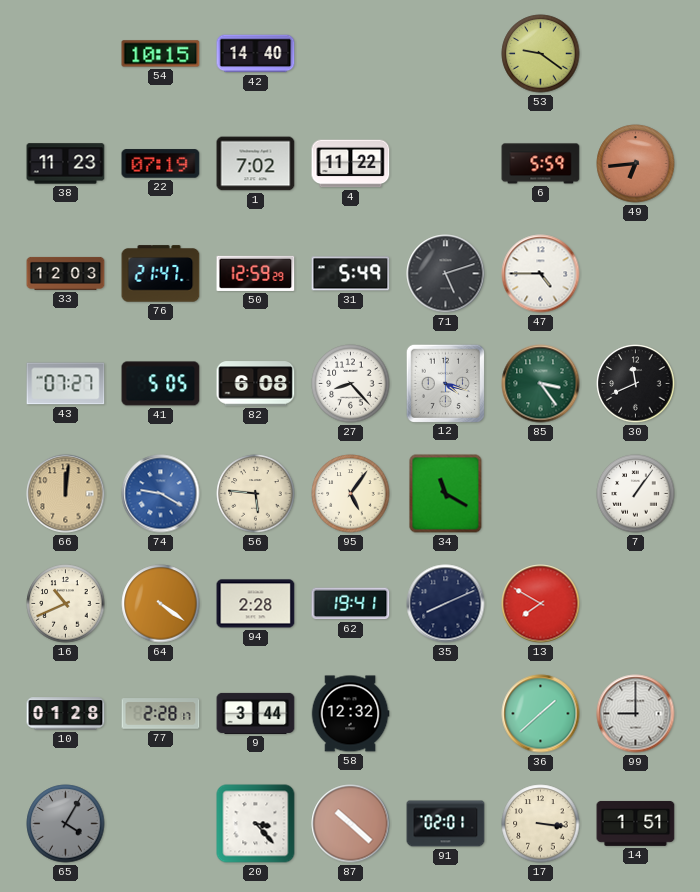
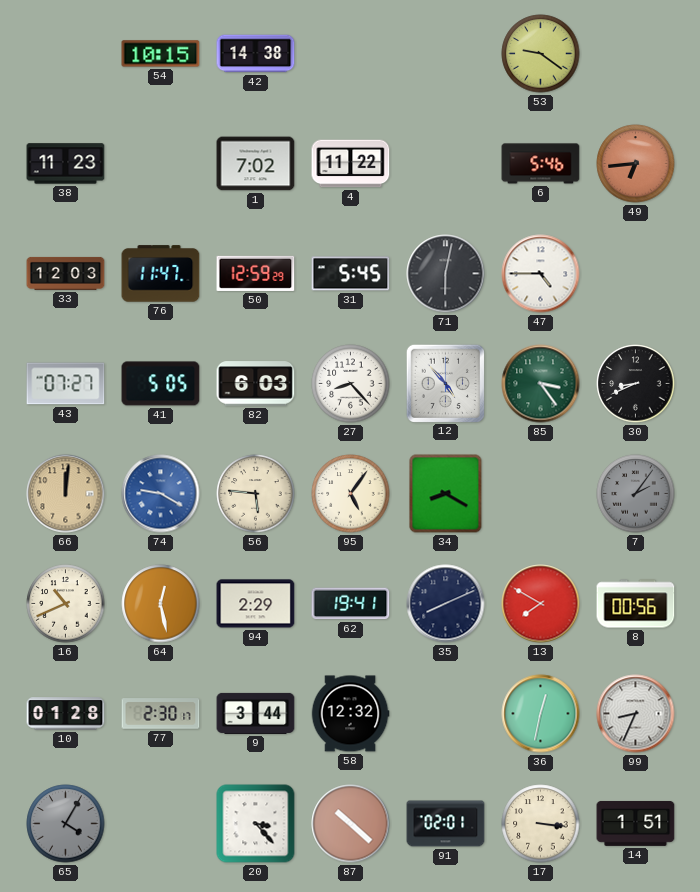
42: 14:40 -> 14:38
22: 07:19 -> none
6: 5:59 -> 5:46
76: 21:47 -> 11:47
31: 5:49 -> 5:45
71: 5:12 -> 6:02
82: 6:08 -> 6:03
12: 4:18 -> 4:53
30: 11:41 -> 8:41
34: 11:20 -> 8:20
7: 1:06 -> 2:06
7 dial: white -> grey
64: 4:21 -> 12:28
94: 2:28 -> 2:29
8: none -> 00:56
77: 2:28 -> 2:30
36: 1:38 -> 12:32
99: 9:00 -> 8:34
